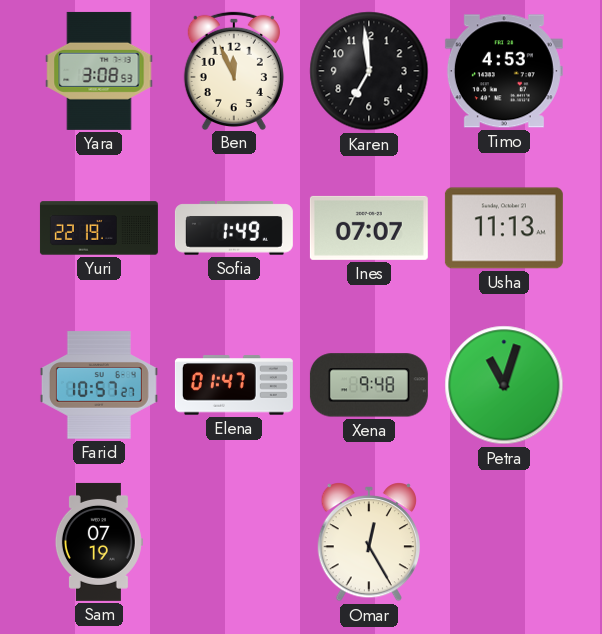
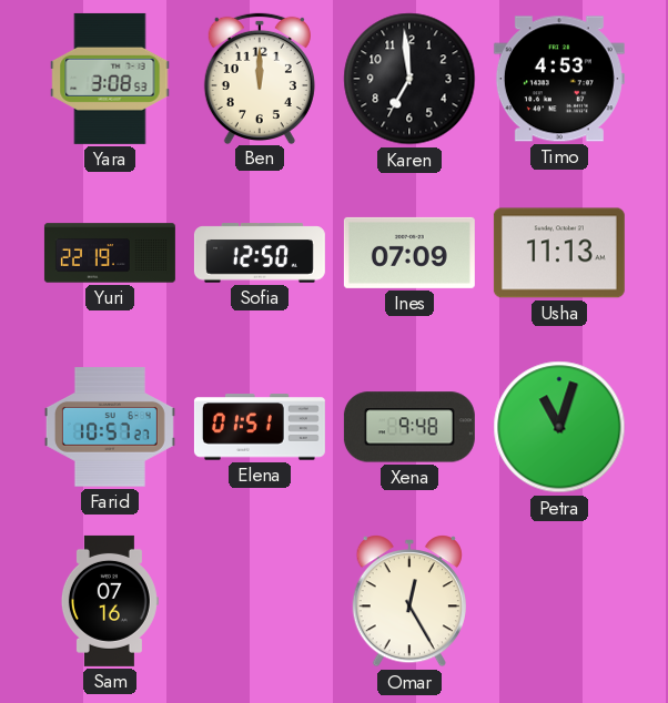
Ben: 11:56 -> 12:00
Sofia: 1:49 -> 12:50
Ines: 07:07 -> 07:09
Elena: 01:47 -> 01:51
Sam: 07:19 -> 07:16
